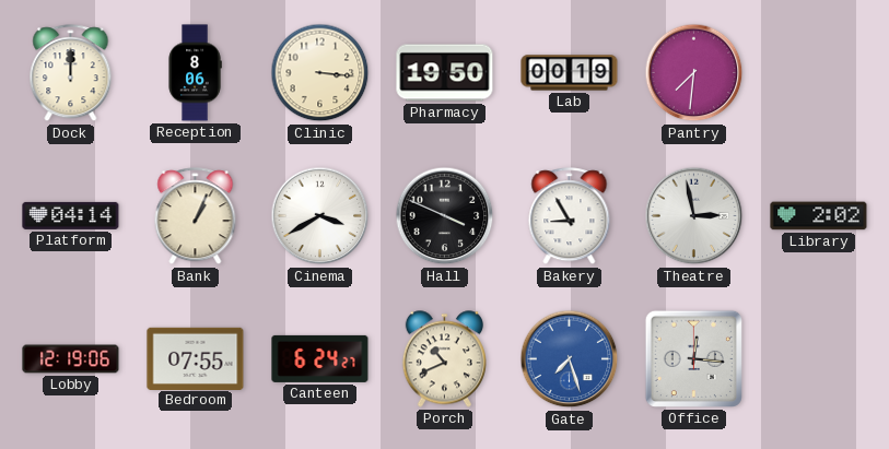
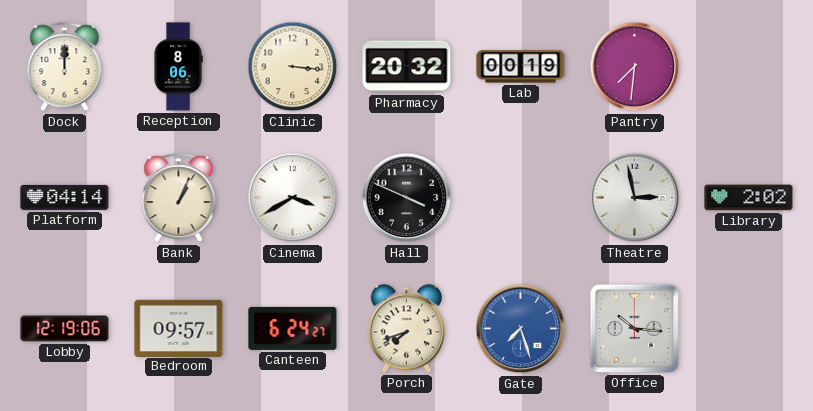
Pharmacy: 19:50 -> 20:32
Bakery: 8:55 -> none
Bedroom: 07:55 -> 09:57
Porch: 10:41 -> 7:42
Office: 12:16 -> 10:16
